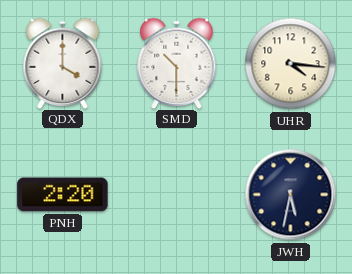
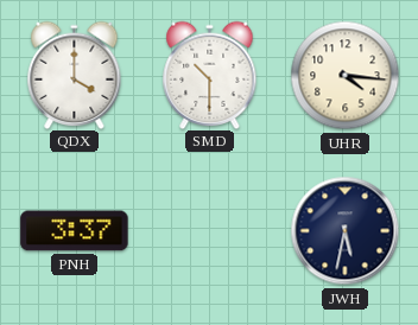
PNH: 2:20 -> 3:37
